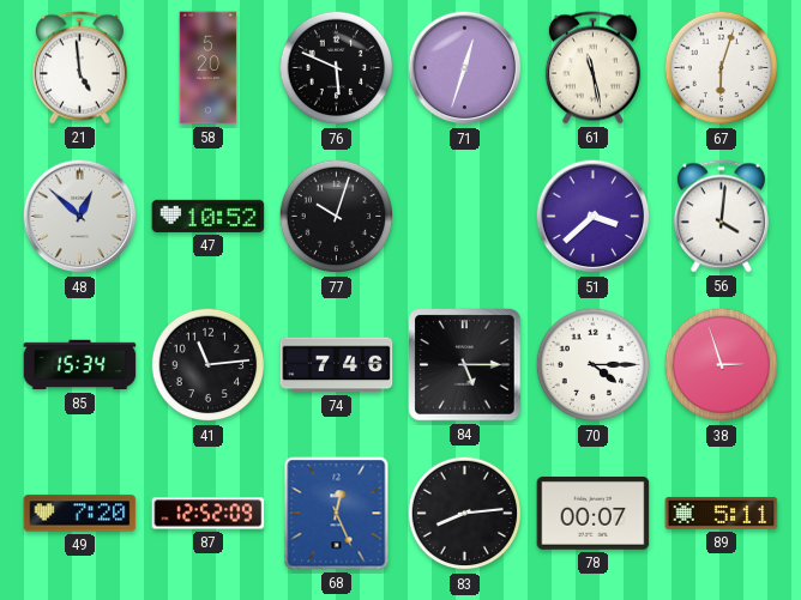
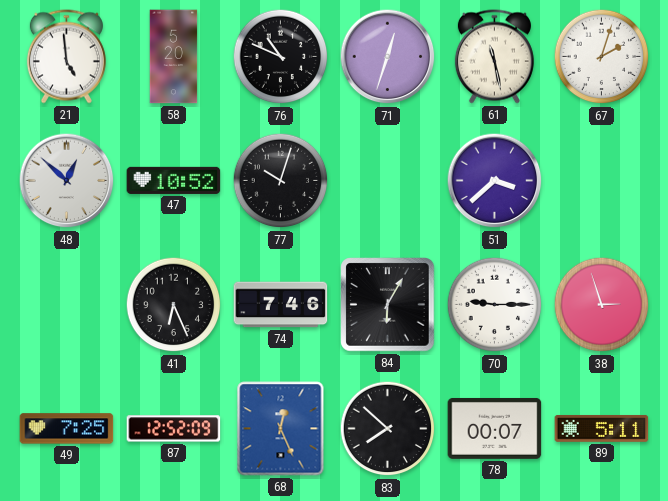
76: 5:49 -> 10:49
67: 6:03 -> 2:03
56: 4:01 -> none
85: 15:34 -> none
41: 11:14 -> 6:26
84: 5:15 -> 6:05
70: 4:15 -> 9:15
49: 7:20 -> 7:25
83: 8:14 -> 7:52
